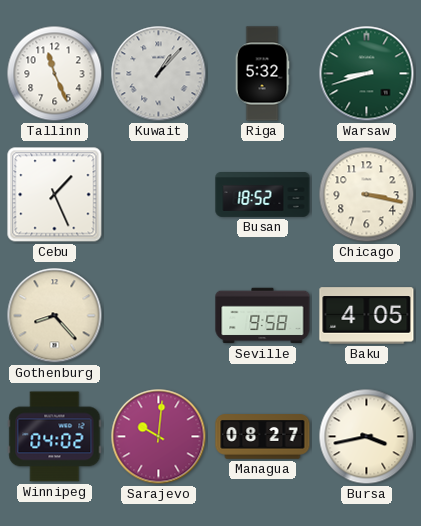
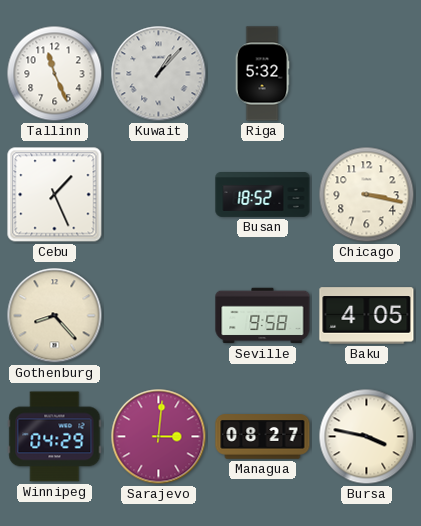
Warsaw: 8:42 -> none
Winnipeg: 04:02 -> 04:29
Sarajevo: 10:01 -> 3:01
Bursa: 3:43 -> 3:47
